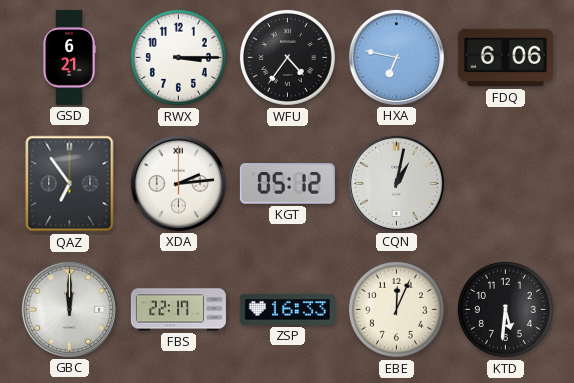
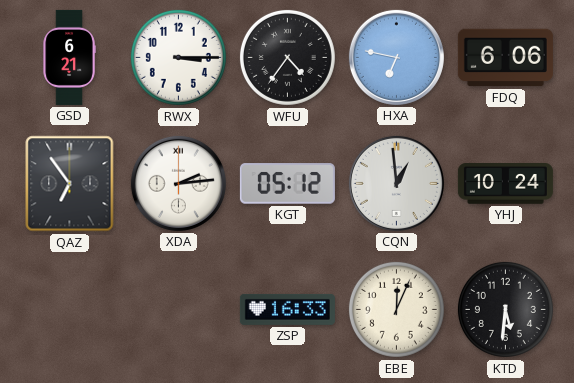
CQN: 1:02 -> 12:59
YHJ: none -> 10:24
GBC: 12:00 -> none
FBS: 22:17 -> none
